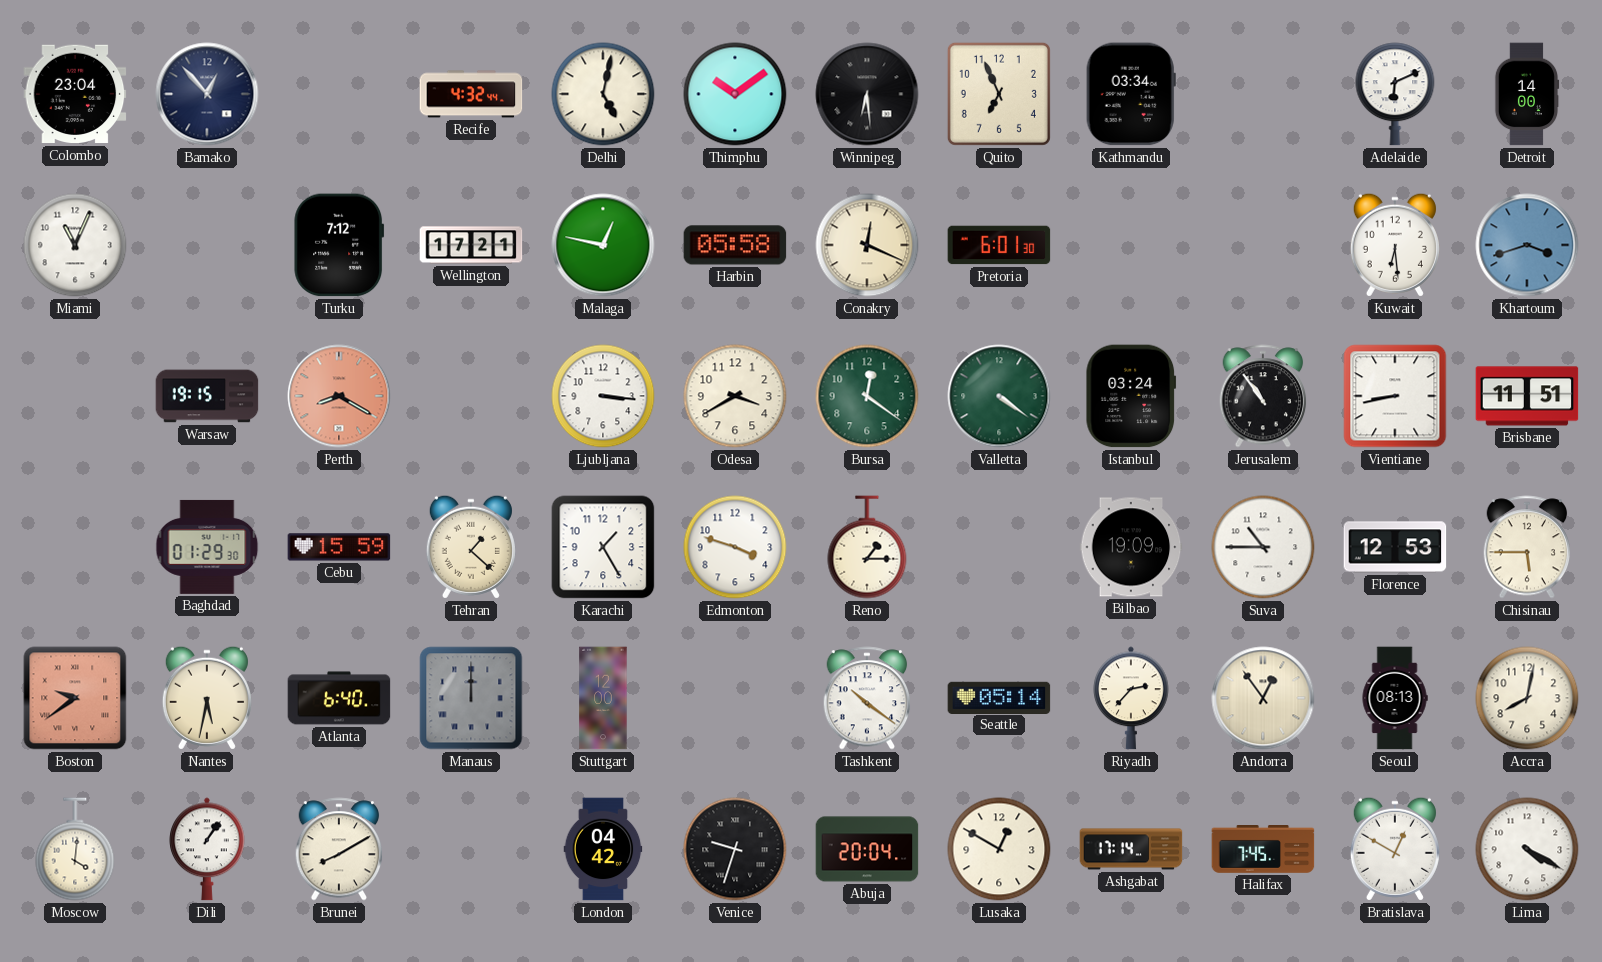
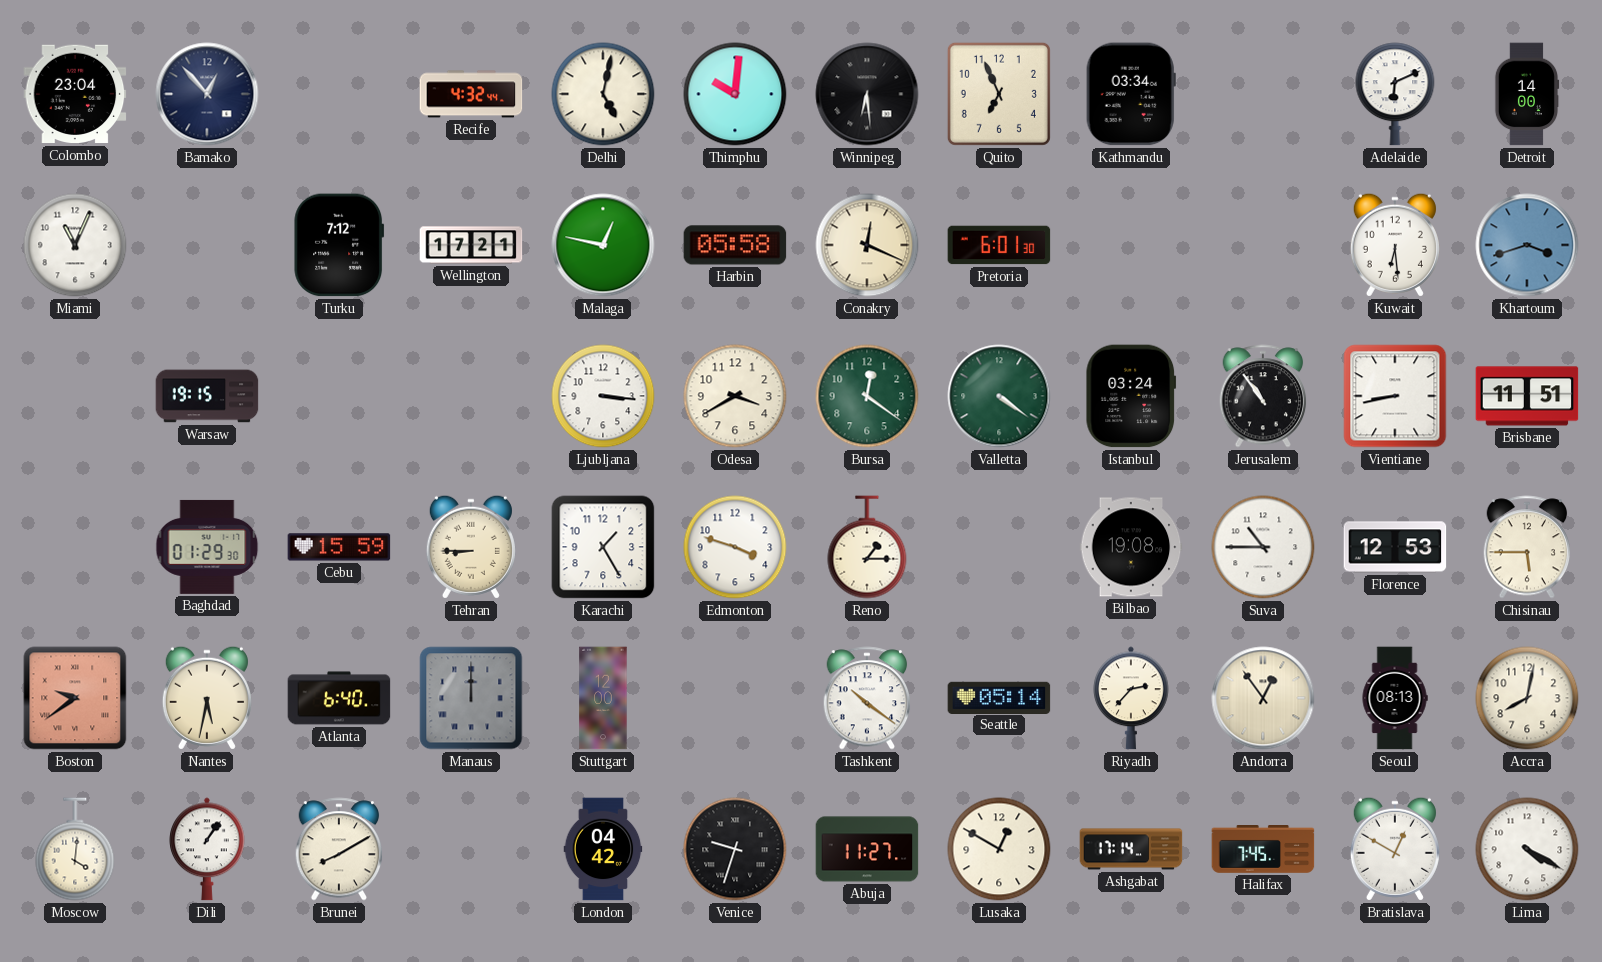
Thimphu: 10:09 -> 10:01
Perth: 8:20 -> none
Tehran: 1:22 -> 8:45
Bilbao: 19:09 -> 19:08
Abuja: 20:04 -> 11:27
